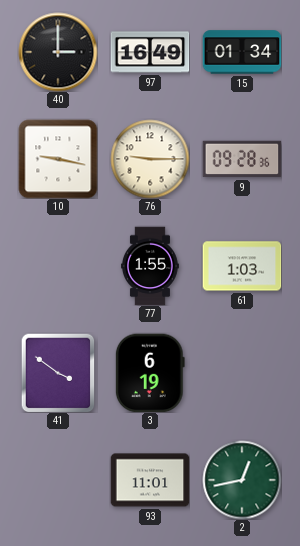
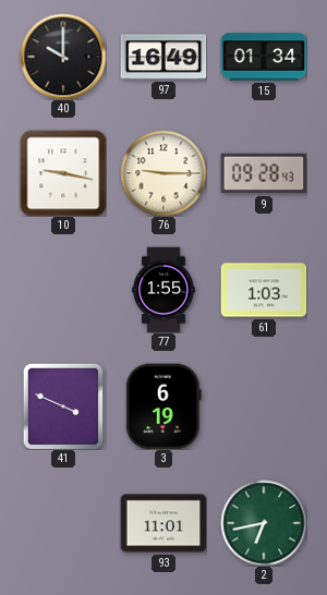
40: 3:00 -> 10:00
9: 09:28:36 -> 09:28:43
41: 3:51 -> 3:49
2: 12:43 -> 6:43
